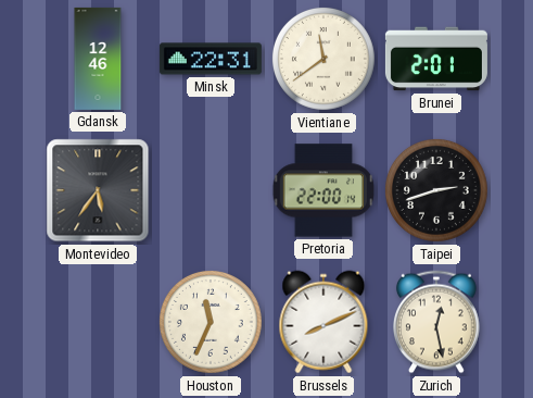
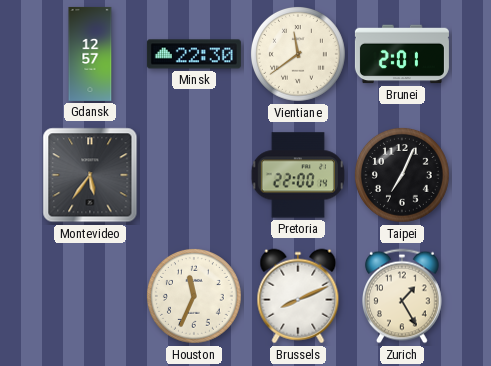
Gdansk: 12:46 -> 12:57
Minsk: 22:31 -> 22:30
Taipei: 2:42 -> 7:04
Zurich: 12:28 -> 1:25
